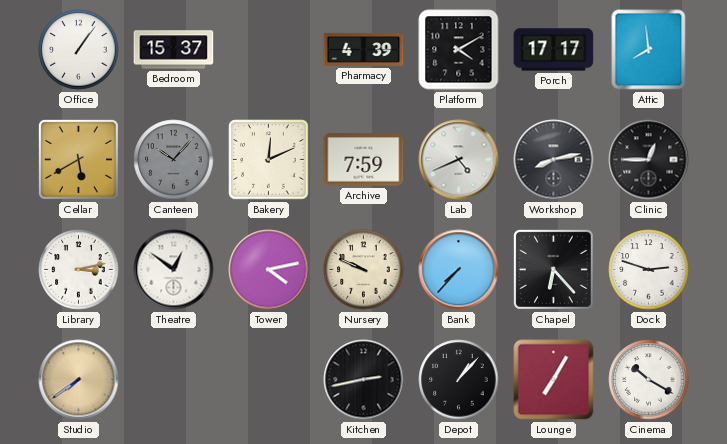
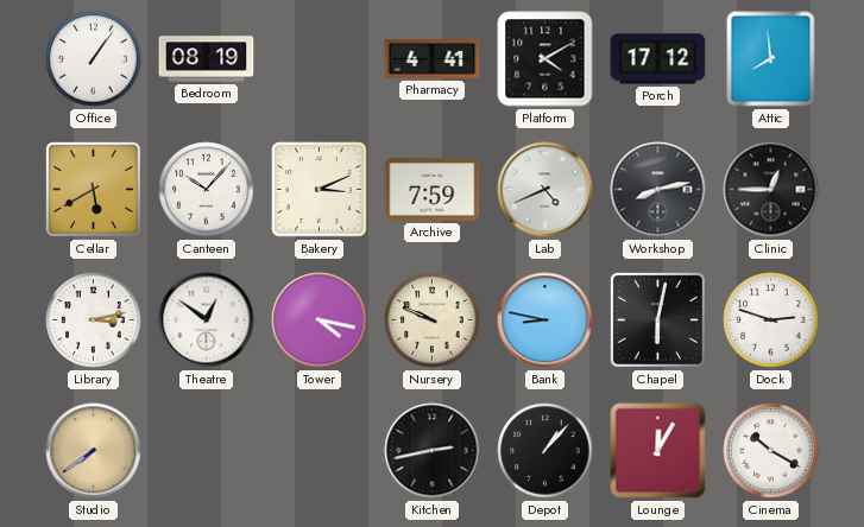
Bedroom: 15:37 -> 08:19
Pharmacy: 4:39 -> 4:41
Porch: 17:17 -> 17:12
Canteen dial: grey -> white
Bakery: 12:11 -> 3:11
Tower: 4:13 -> 4:17
Bank: 7:37 -> 8:47
Chapel: 6:23 -> 6:02
Lounge: 7:05 -> 12:05
